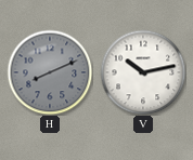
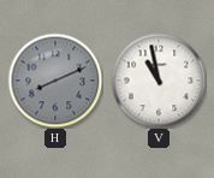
V: 10:13 -> 10:58
